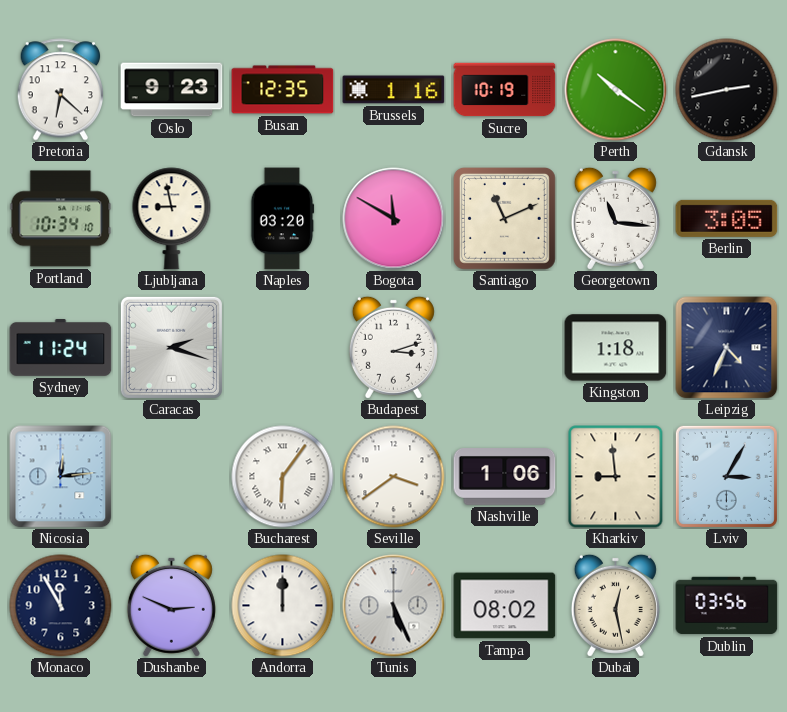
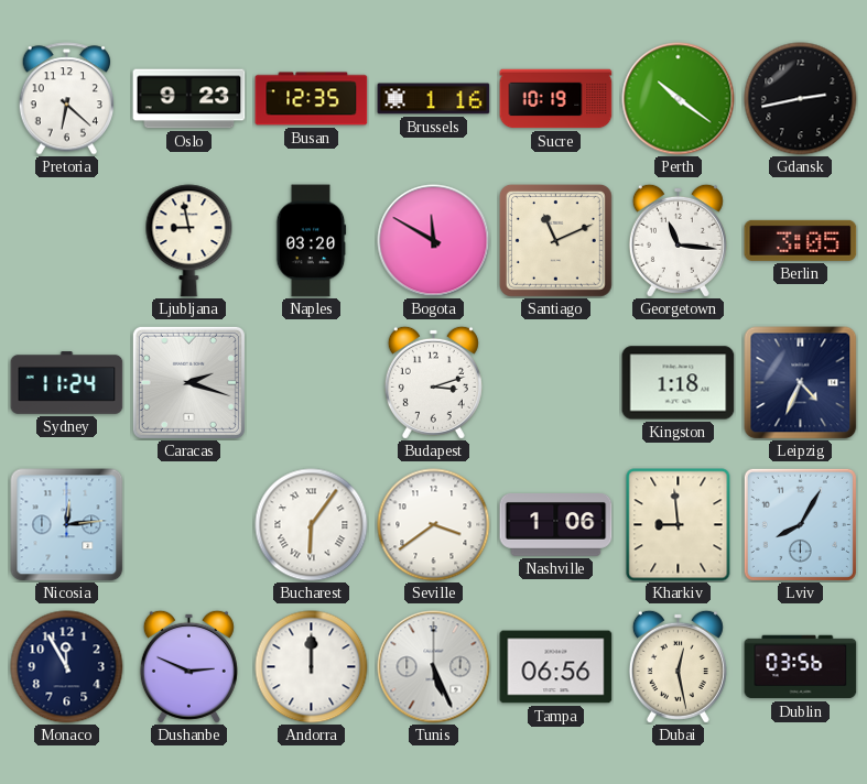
Portland: 10:34 -> none
Lviv: 3:05 -> 8:05
Tampa: 08:02 -> 06:56
